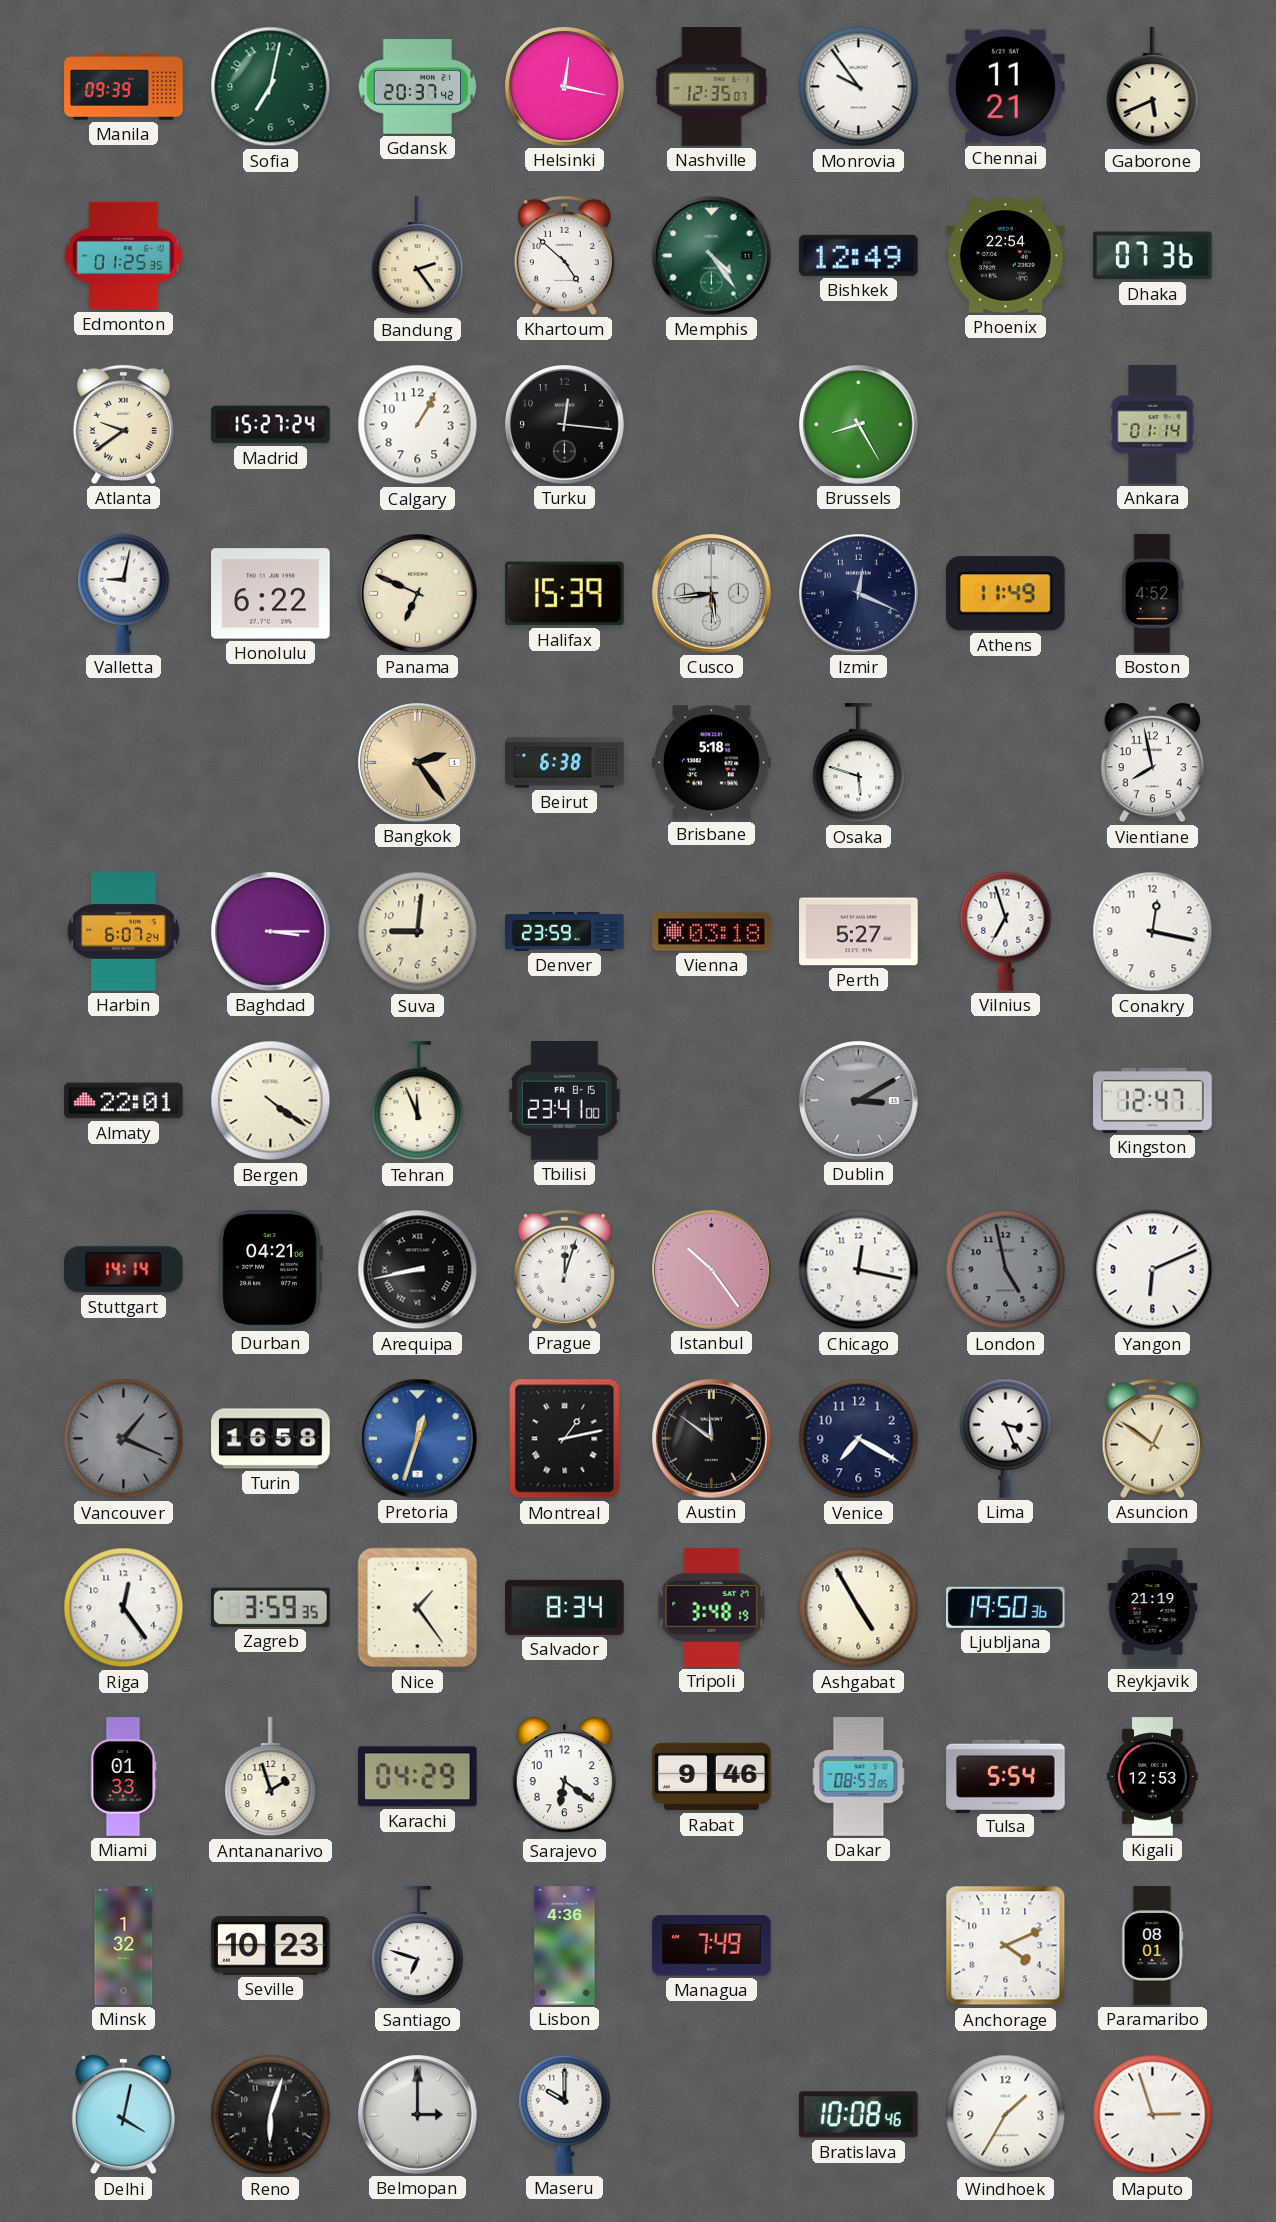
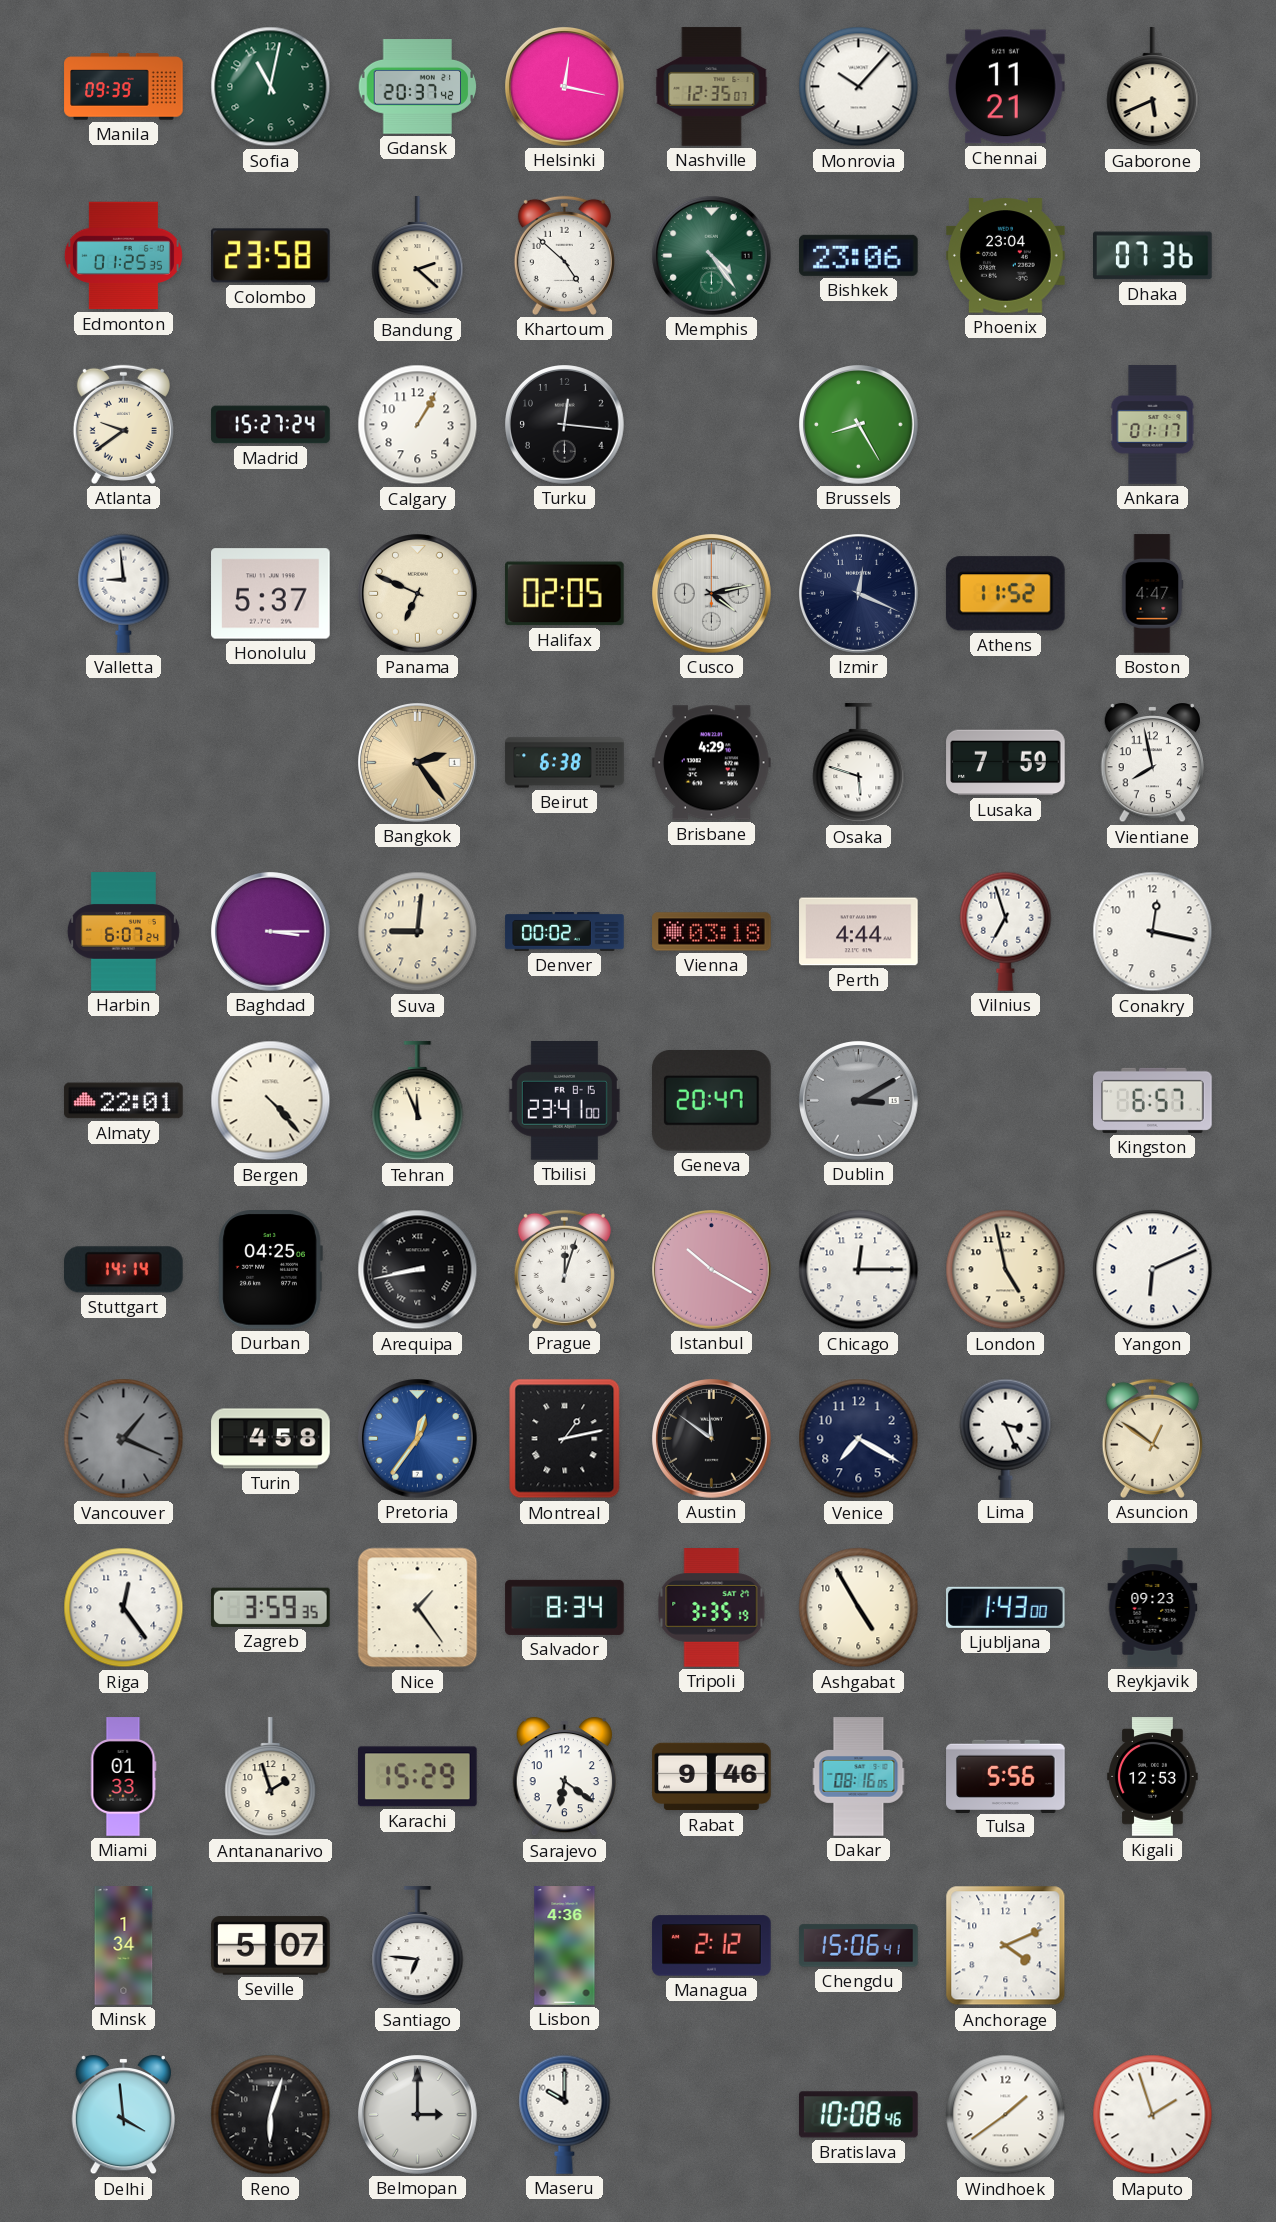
Sofia: 7:02 -> 11:02
Monrovia: 9:54 -> 10:07
Colombo: none -> 23:58
Bandung: 2:24 -> 2:22
Bishkek: 12:49 -> 23:06
Phoenix: 22:54 -> 23:04
Ankara: 01:14 -> 01:17
Valletta: 9:02 -> 8:59
Honolulu: 6:22 -> 5:37
Halifax: 15:39 -> 02:05
Cusco: 5:44 -> 4:13
Athens: 11:49 -> 11:52
Boston: 4:52 -> 4:47
Brisbane: 5:18 -> 4:29
Lusaka: none -> 7:59
Denver: 23:59 -> 00:02
Perth: 5:27 -> 4:44
Bergen: 4:21 -> 4:23
Geneva: none -> 20:47
Kingston: 12:47 -> 6:57
Durban: 04:21 -> 04:25
Istanbul: 10:24 -> 10:20
Chicago: 12:17 -> 12:15
London dial: grey -> cream
Turin: 16:58 -> 4:58
Pretoria: 12:33 -> 12:36
Tripoli: 3:48 -> 3:35
Ljubljana: 19:50 -> 1:43
Reykjavik: 21:19 -> 09:23
Karachi: 04:29 -> 15:29
Dakar: 08:53 -> 08:16
Tulsa: 5:54 -> 5:56
Minsk: 1:32 -> 1:34
Seville: 10:23 -> 5:07
Santiago: 6:48 -> 6:46
Managua: 7:49 -> 2:12
Chengdu: none -> 15:06
Paramaribo: 08:01 -> none
Delhi: 4:02 -> 3:59
Windhoek: 1:35 -> 1:39
Maputo: 2:57 -> 1:57
